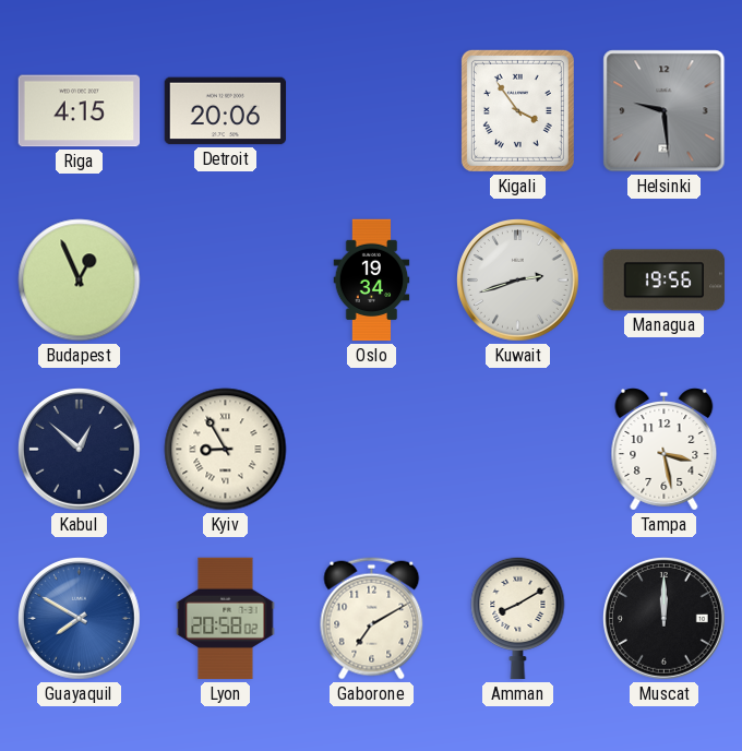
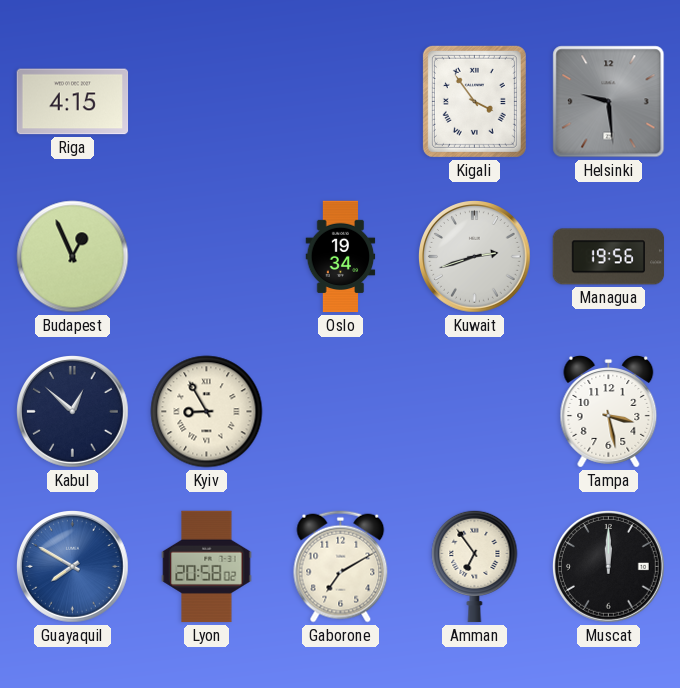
Detroit: 20:06 -> none
Amman: 8:10 -> 6:54
